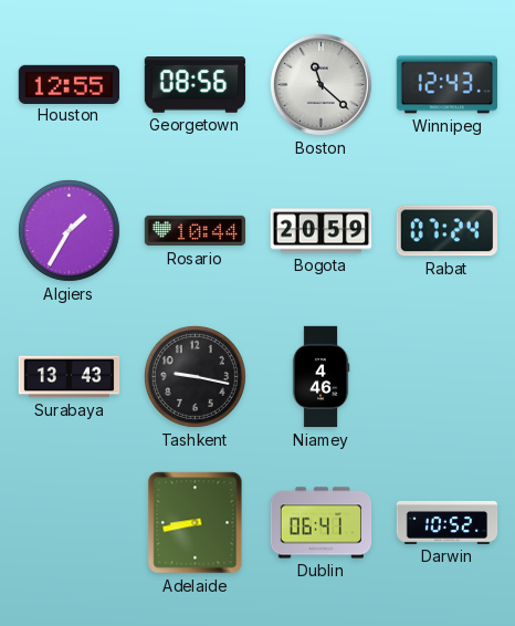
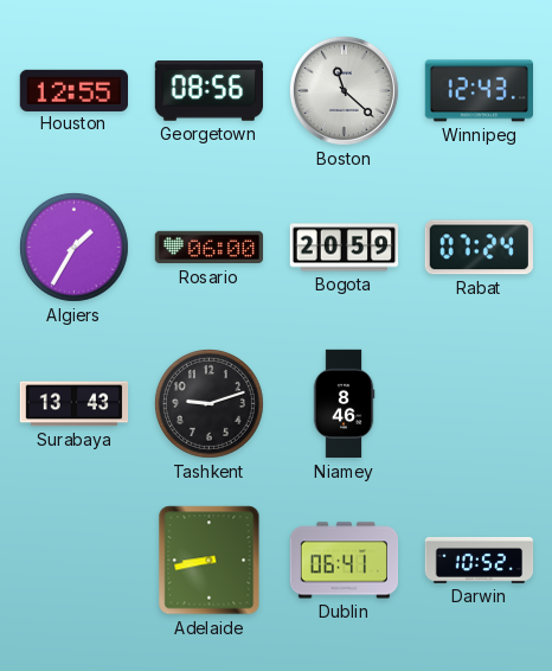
Rosario: 10:44 -> 06:00
Tashkent: 9:17 -> 9:12
Niamey: 4:46 -> 8:46
